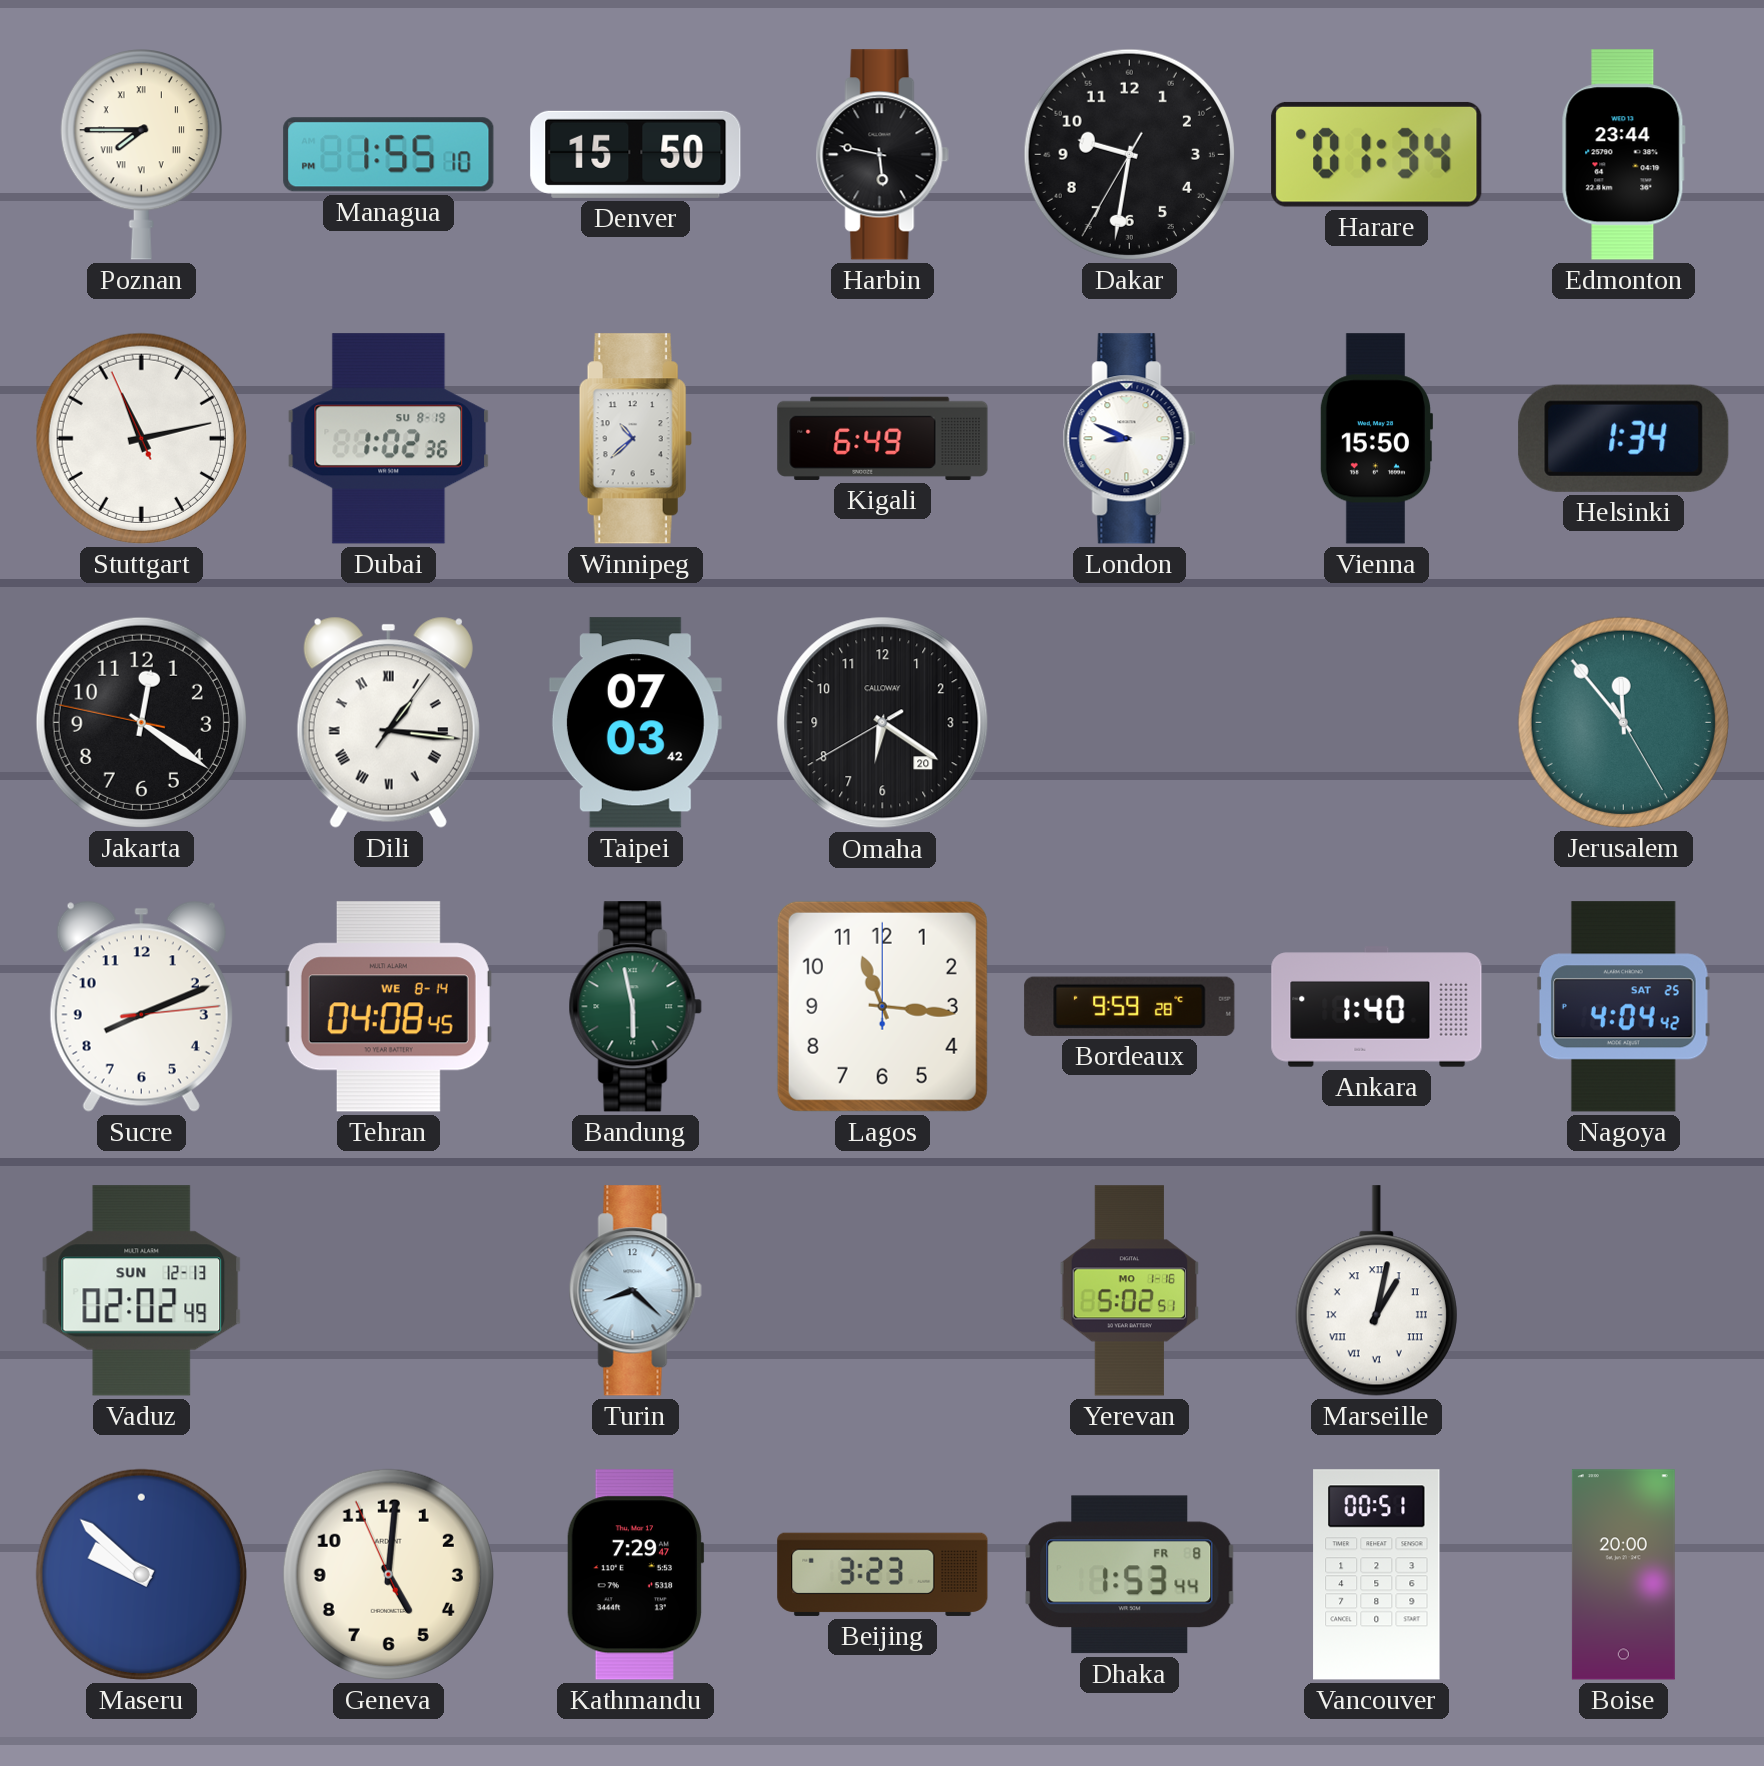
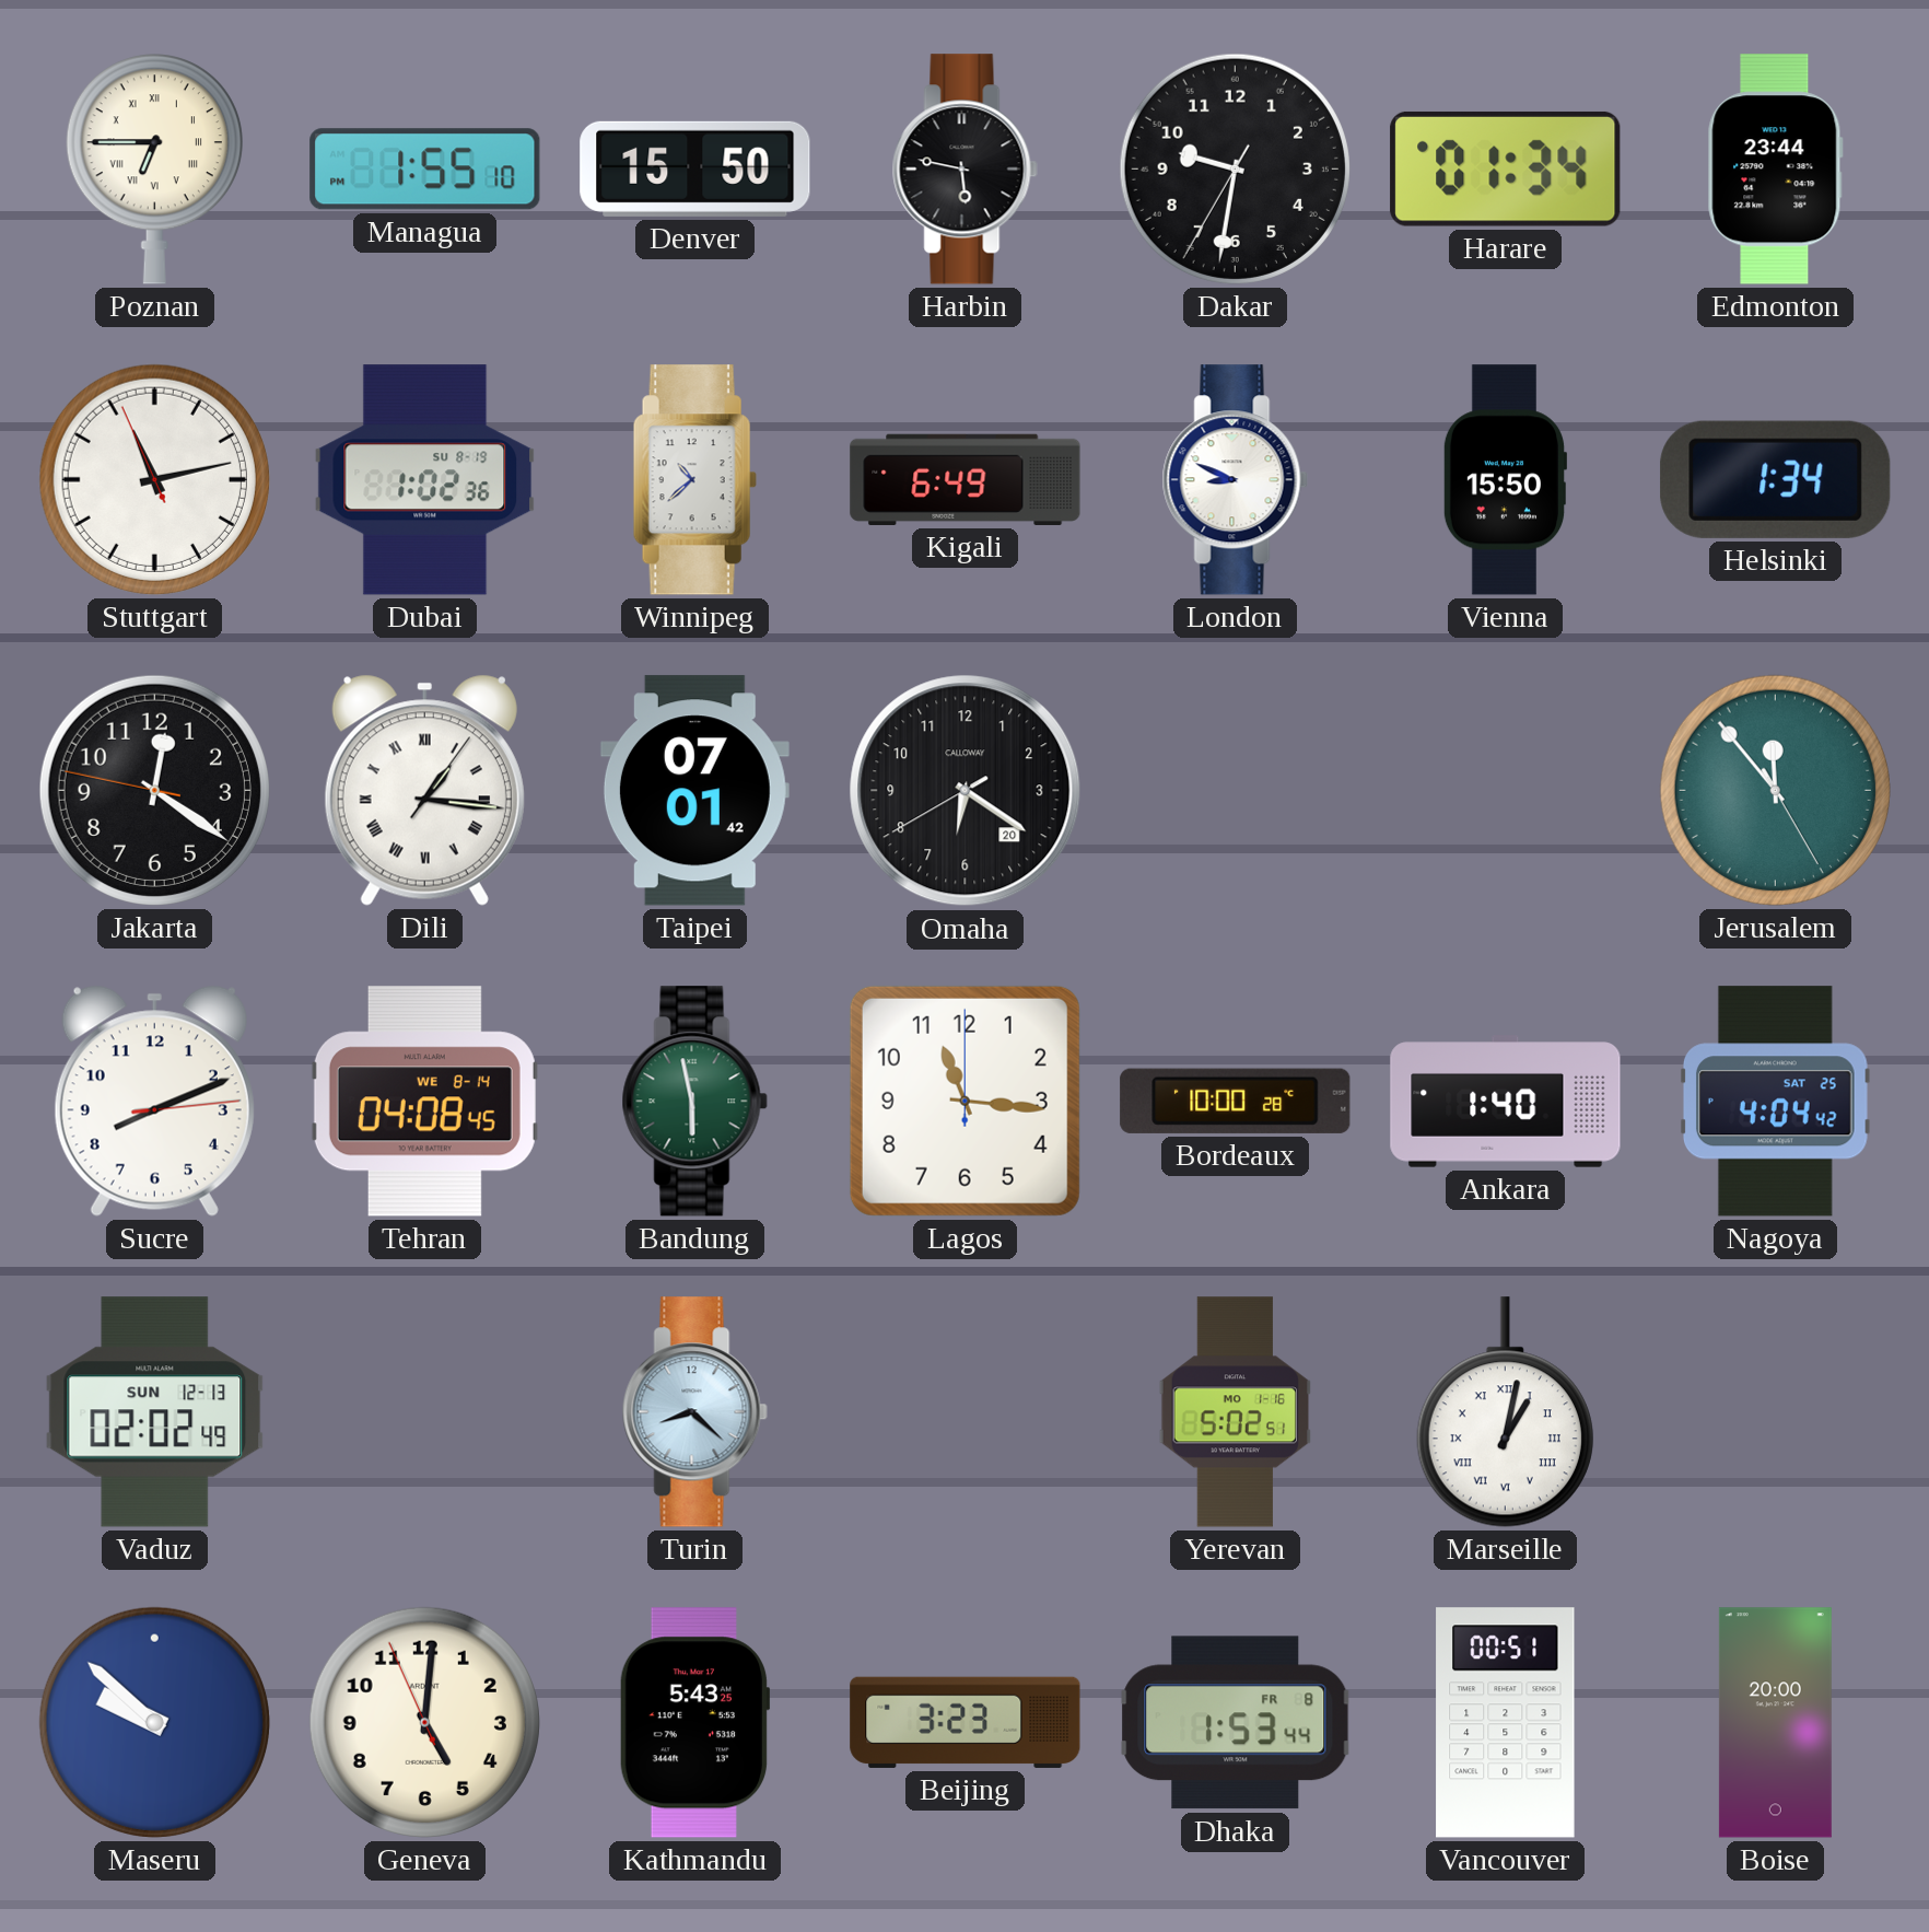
Poznan: 7:45 -> 6:45
Taipei: 07:03 -> 07:01
Bordeaux: 9:59 -> 10:00
Kathmandu: 7:29 -> 5:43
